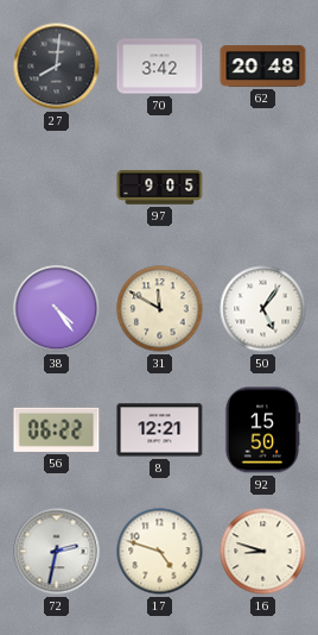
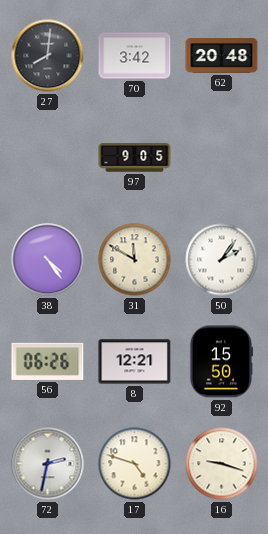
50: 5:06 -> 2:06
56: 06:22 -> 06:26
16: 8:48 -> 9:18
